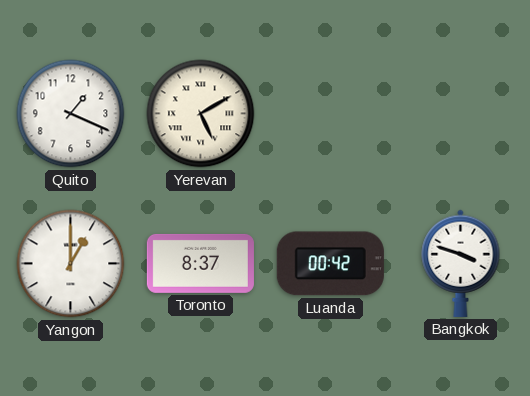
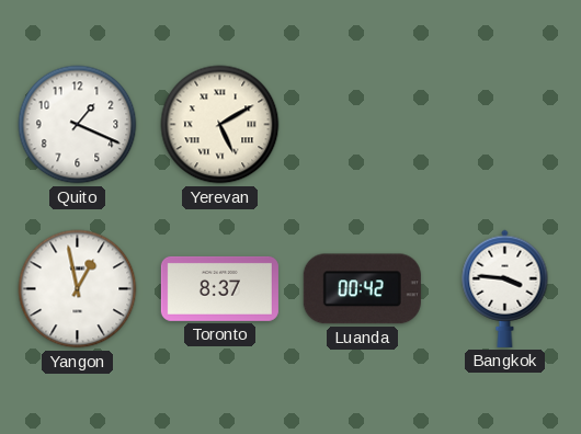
Yangon: 1:00 -> 12:58
Bangkok: 3:48 -> 3:46
